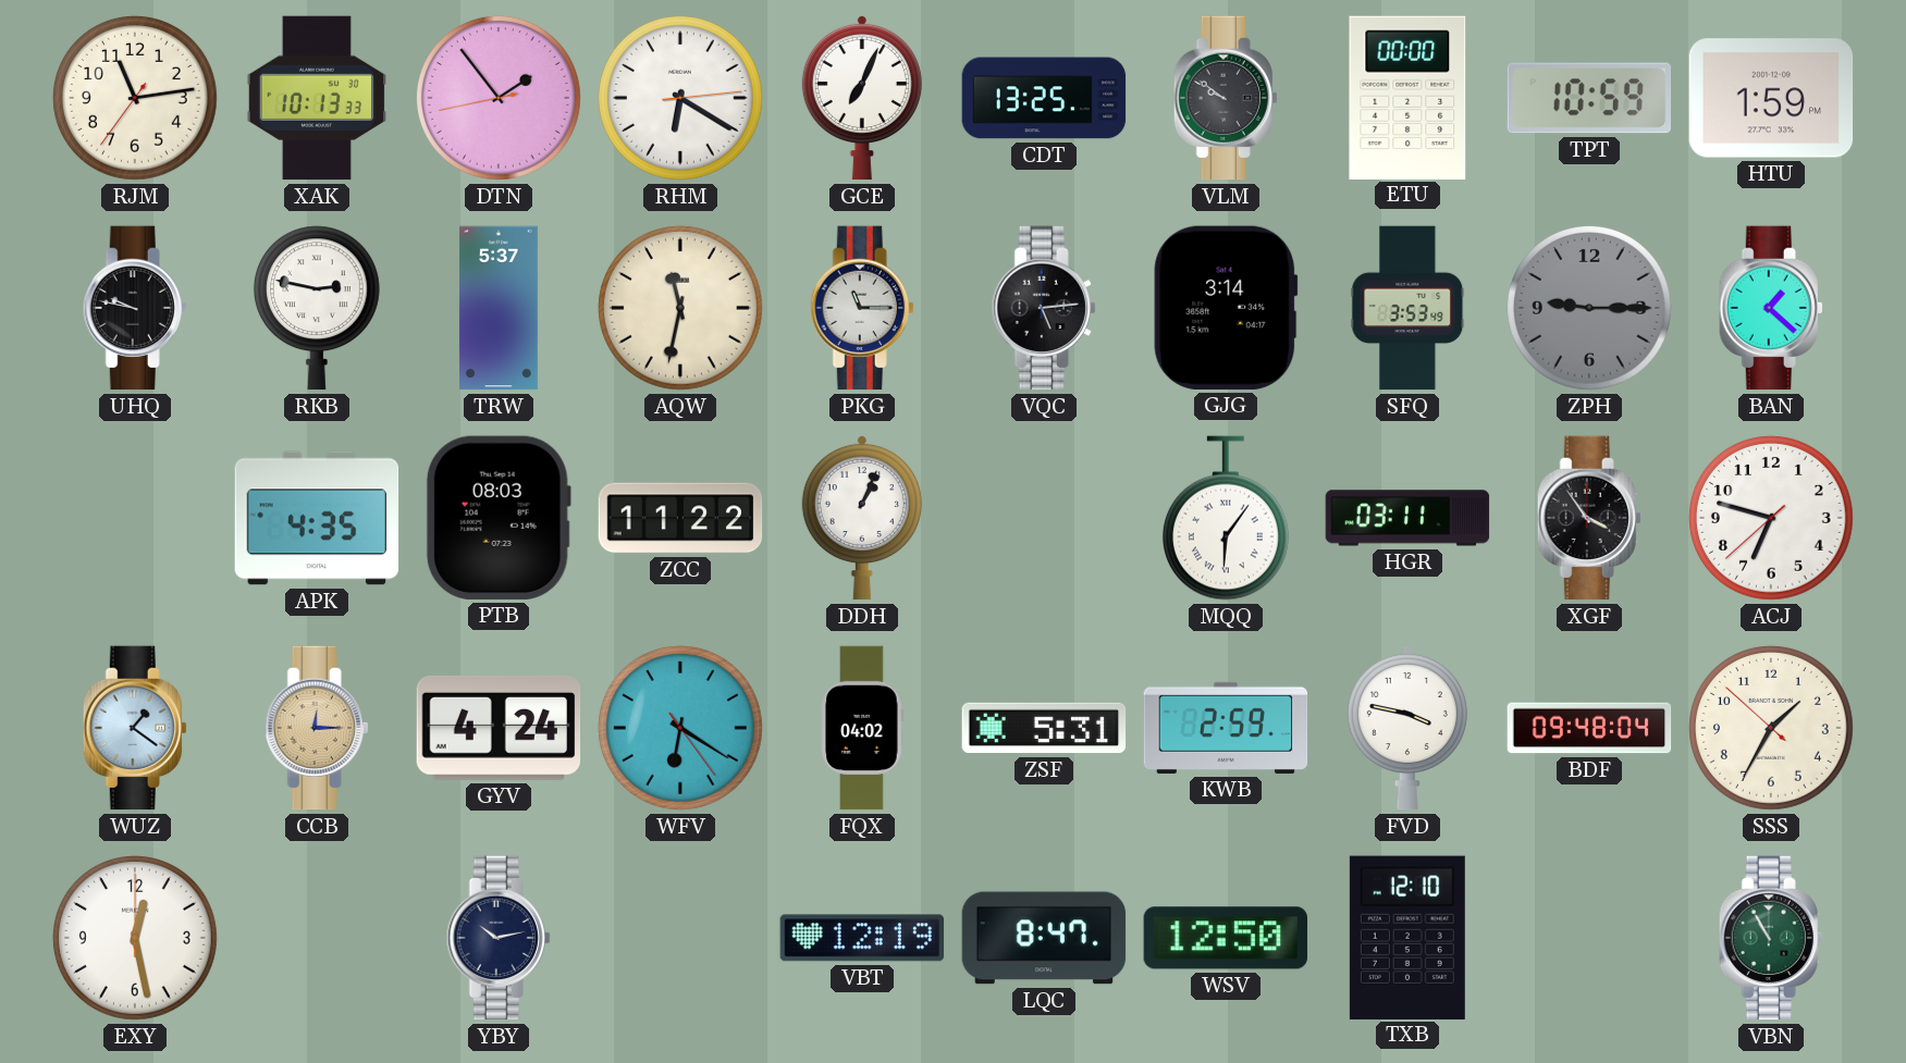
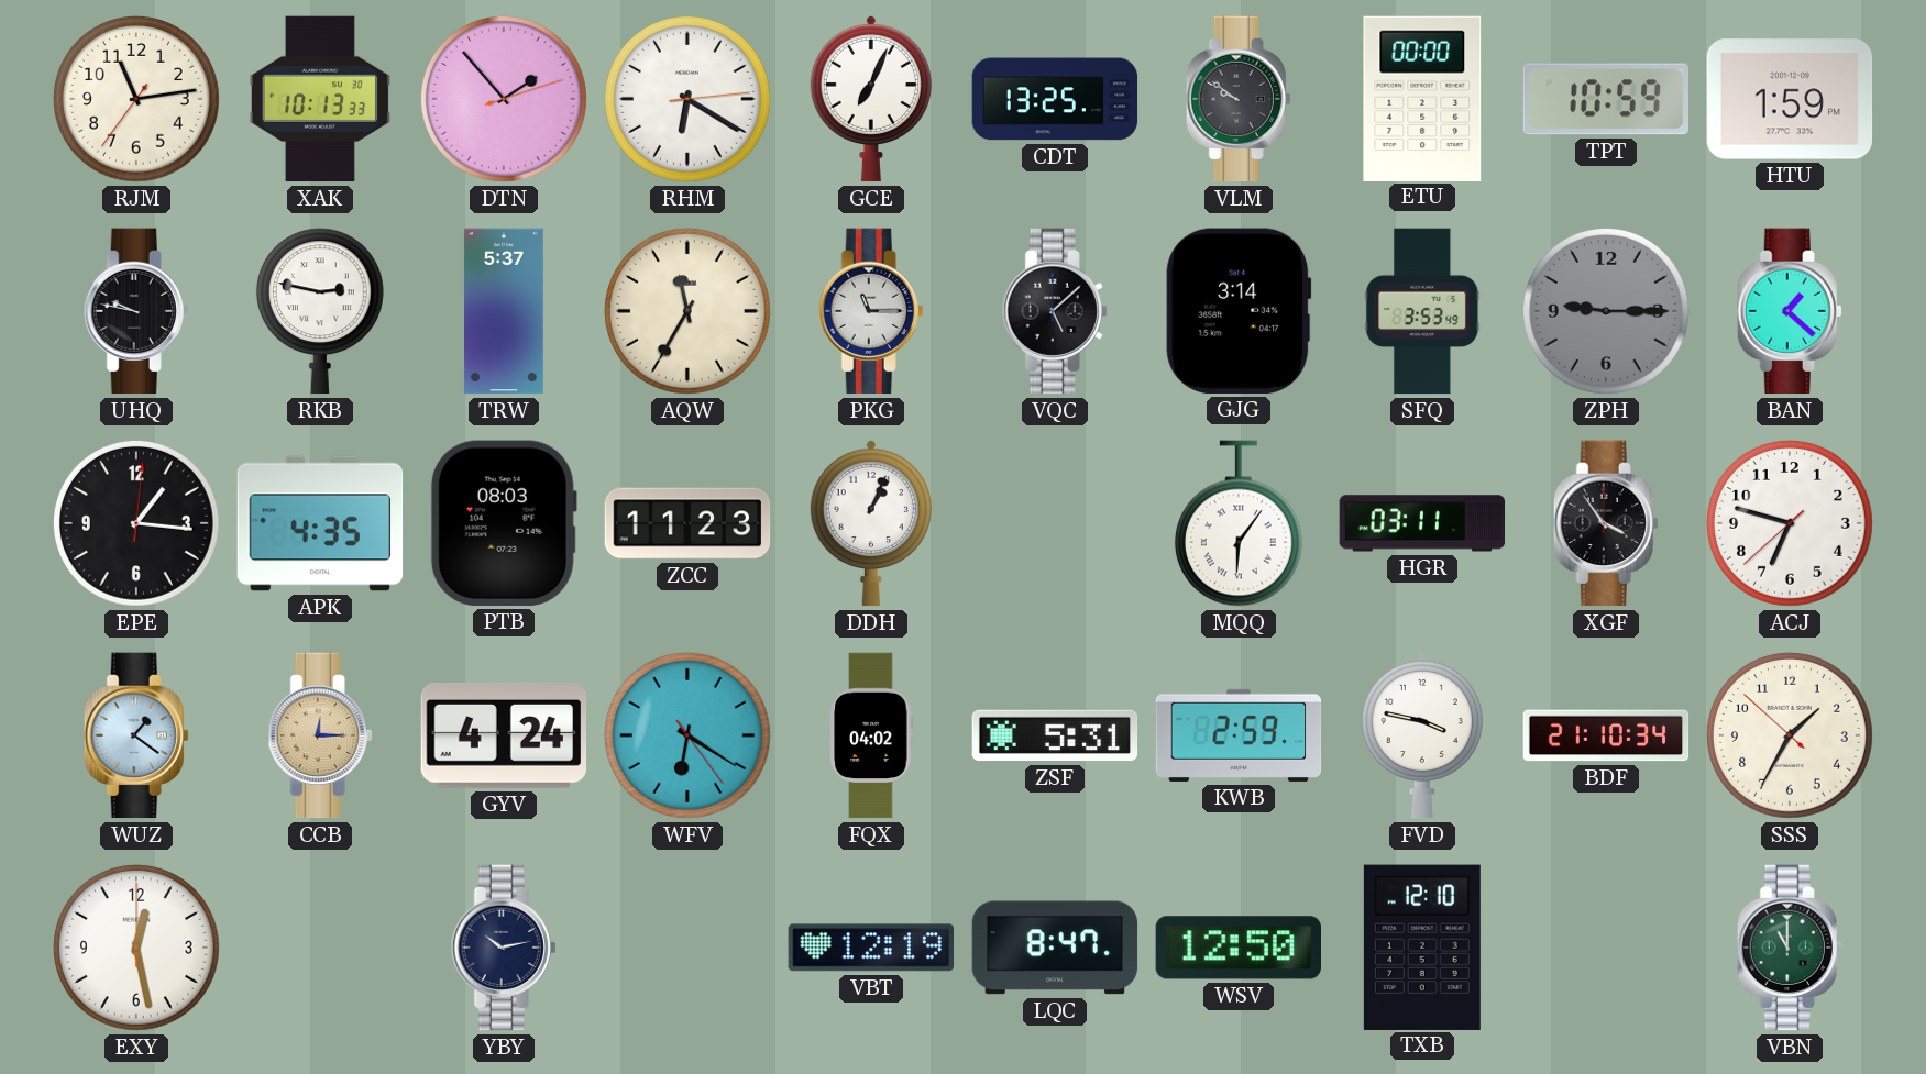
DTN: 1:53:43 -> 1:53:12
AQW: 11:32 -> 11:35
VQC: 5:14 -> 5:08
EPE: none -> 1:16
ZCC: 11:22 -> 11:23
BDF: 09:48 -> 21:10
VBN: 10:55 -> 11:00
